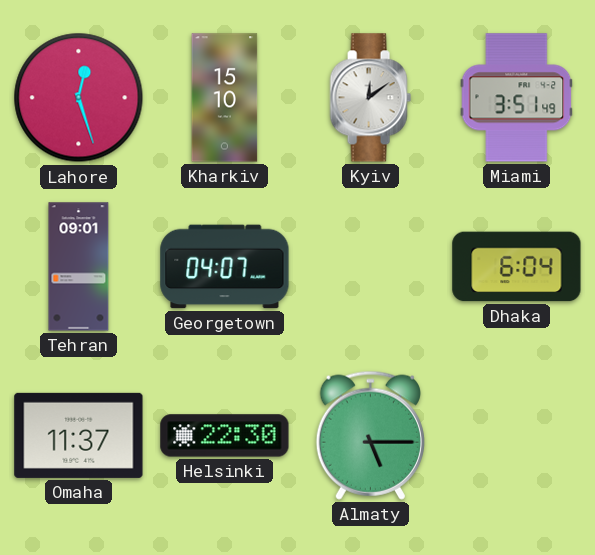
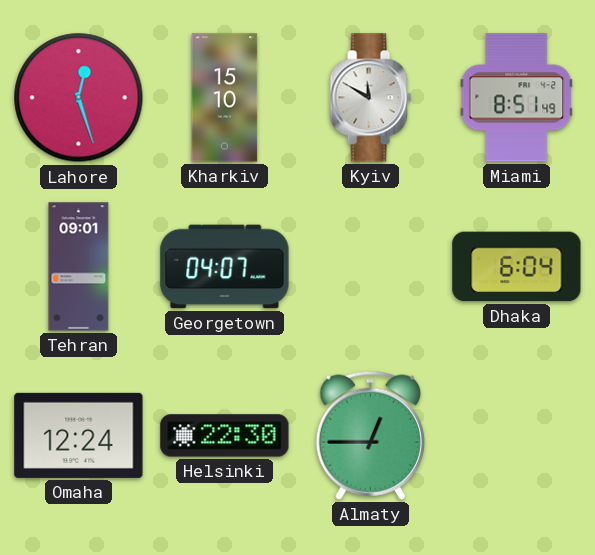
Kyiv: 12:09 -> 11:50
Miami: 3:51 -> 8:51
Omaha: 11:37 -> 12:24
Almaty: 5:15 -> 12:45
